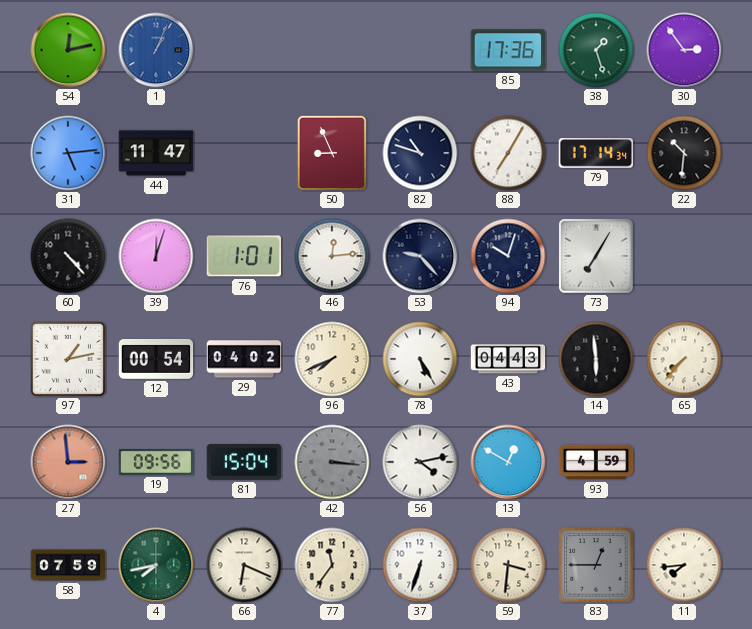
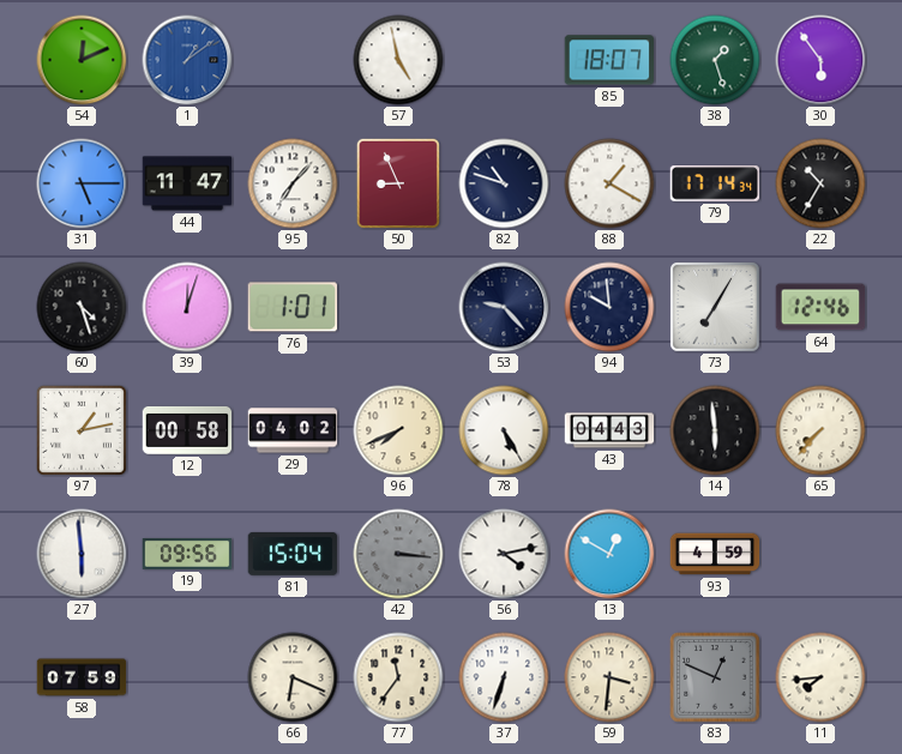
54: 12:13 -> 12:11
1: 1:04 -> 1:09
57: none -> 4:58
85: 17:36 -> 18:07
30: 2:54 -> 5:54
31: 5:14 -> 5:15
95: none -> 7:07
88: 7:05 -> 1:20
22: 10:31 -> 10:35
60: 4:23 -> 4:27
46: 12:14 -> none
94: 10:03 -> 9:59
64: none -> 12:46
12: 00:54 -> 00:58
27: 2:59 -> 5:59
27 dial: salmon -> white
4: 7:43 -> none
83: 12:45 -> 12:49
